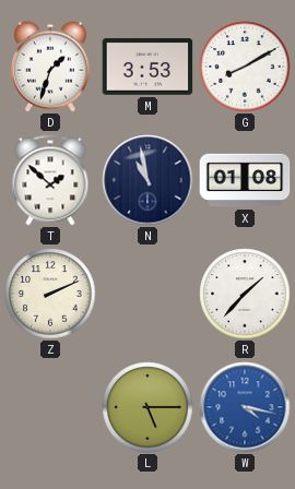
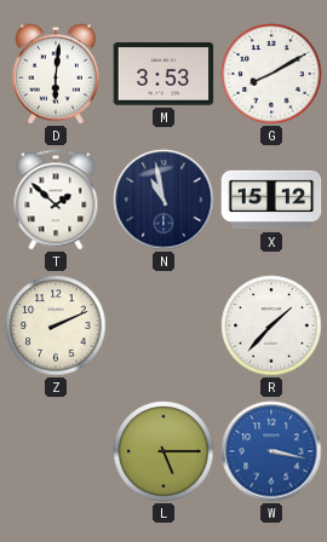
D: 1:33 -> 6:01
X: 01:08 -> 15:12
W: 4:17 -> 3:17
